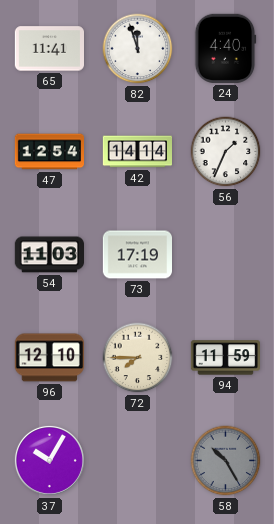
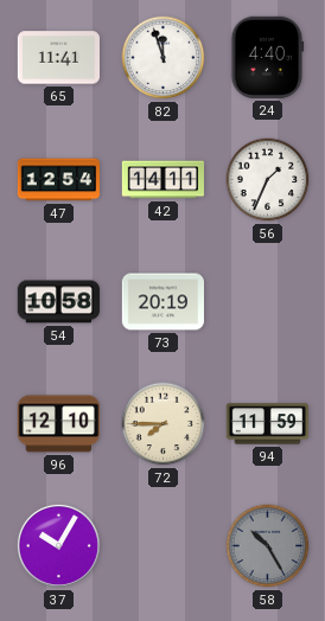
42: 14:14 -> 14:11
54: 11:03 -> 10:58
73: 17:19 -> 20:19
